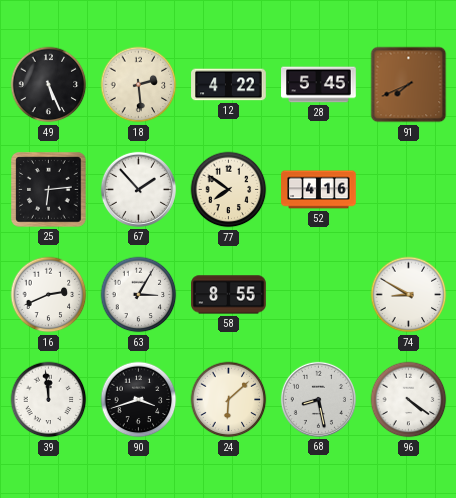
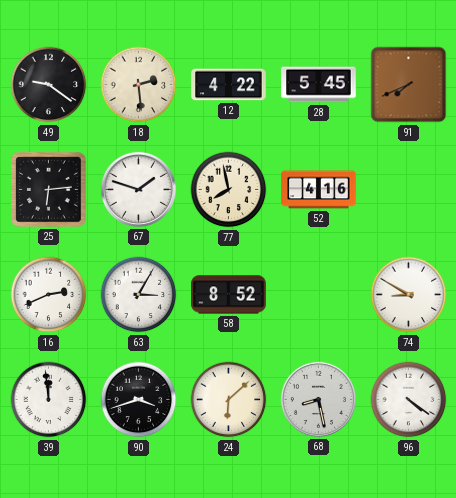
49: 5:26 -> 9:21
67: 1:53 -> 1:48
77: 7:51 -> 7:58
58: 8:55 -> 8:52
